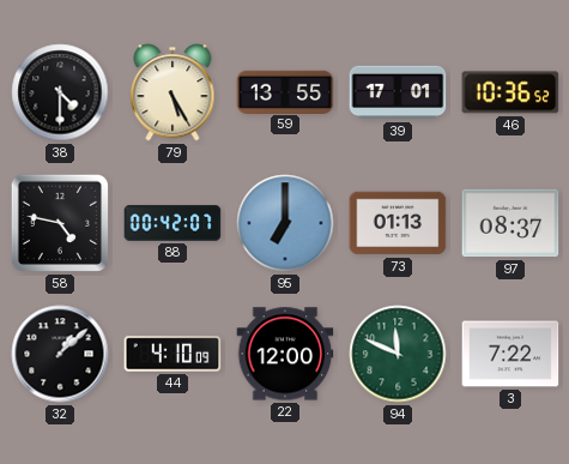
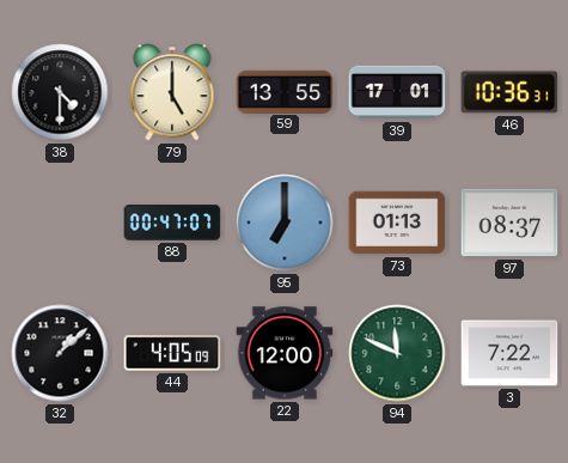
79: 5:25 -> 5:00
46: 10:36:52 -> 10:36:31
58: 4:47 -> none
88: 00:42 -> 00:47
44: 4:10 -> 4:05
